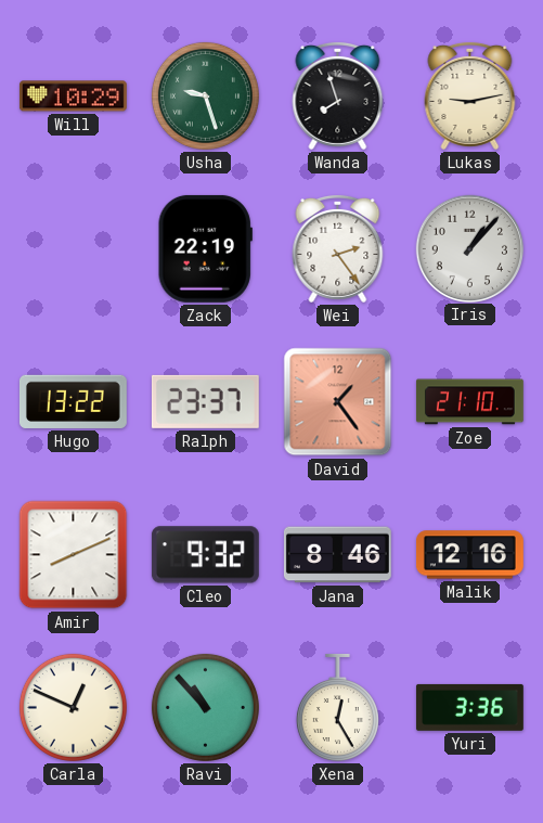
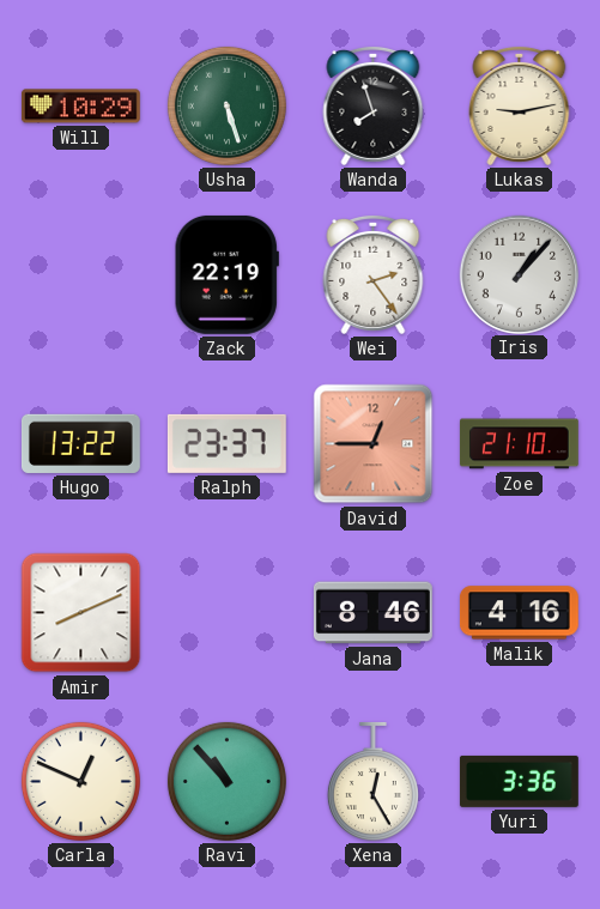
Usha: 9:27 -> 5:27
David: 1:24 -> 12:45
Cleo: 9:32 -> none
Malik: 12:16 -> 4:16
